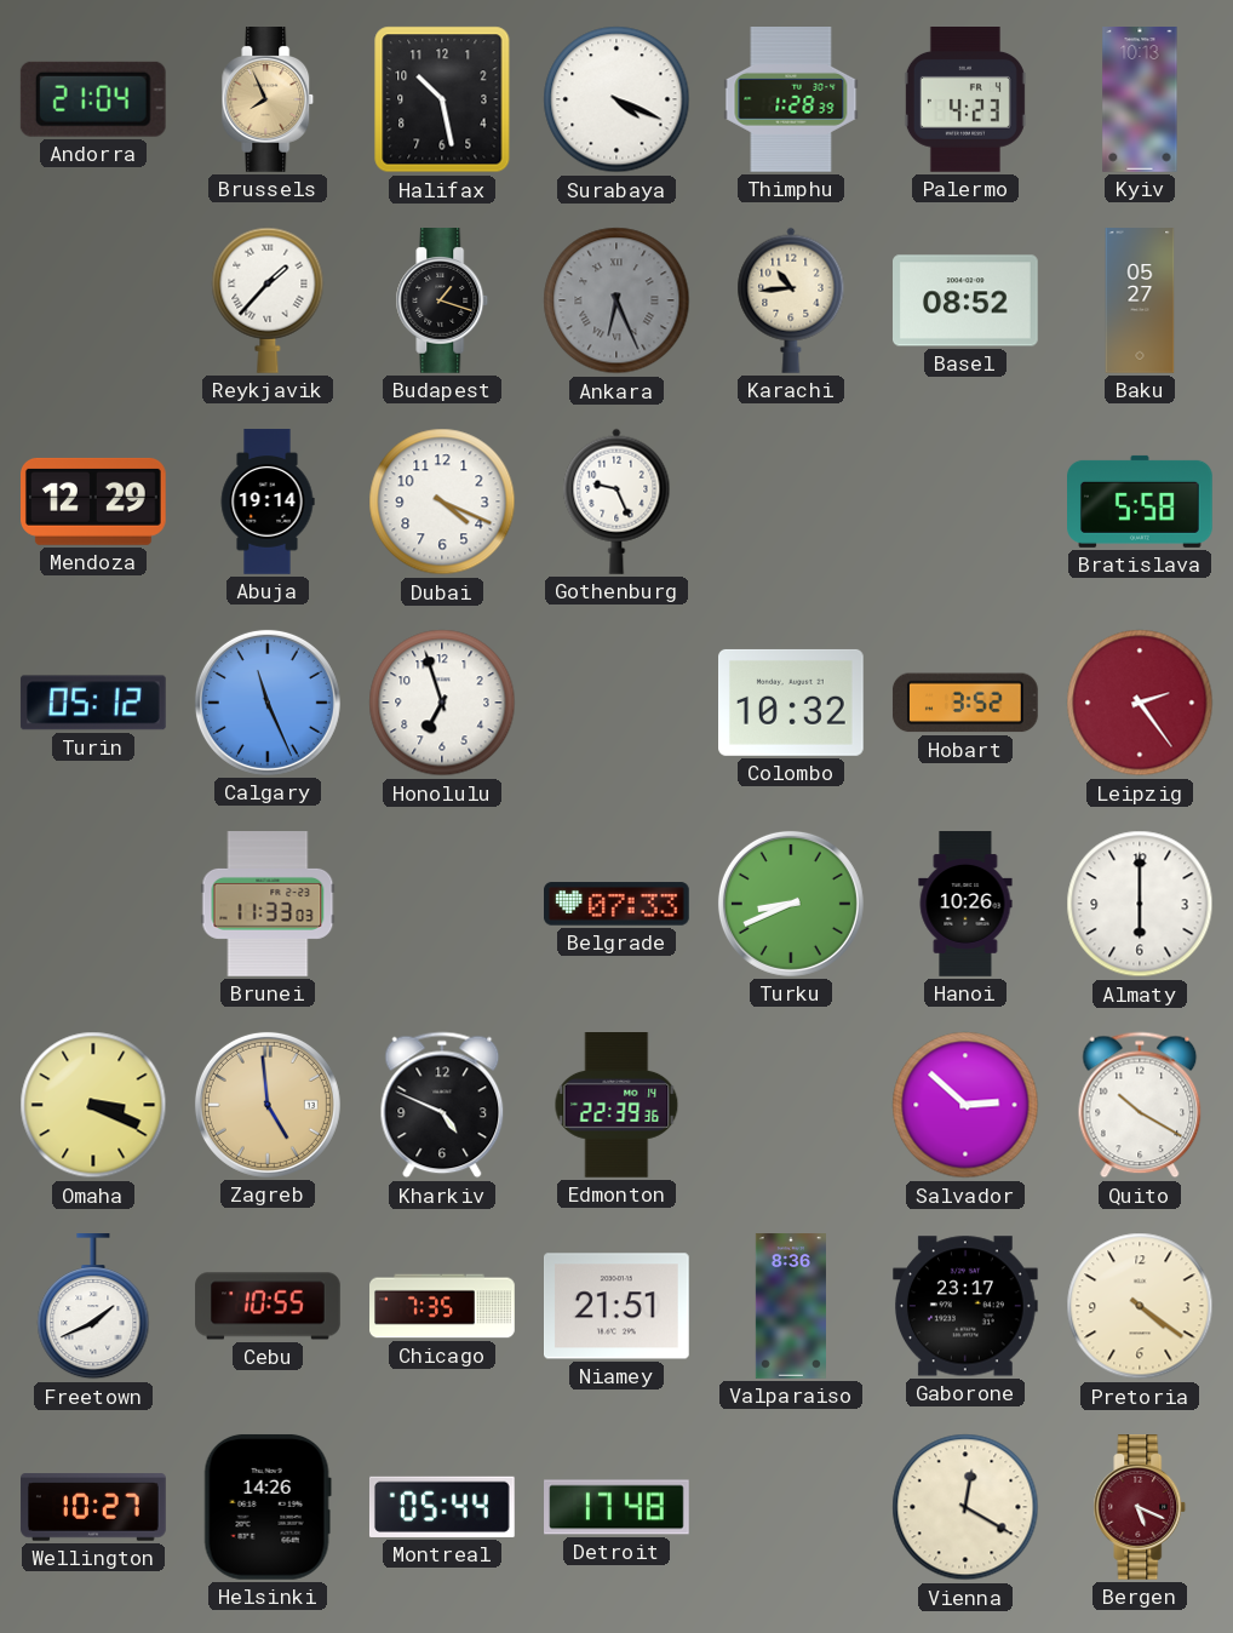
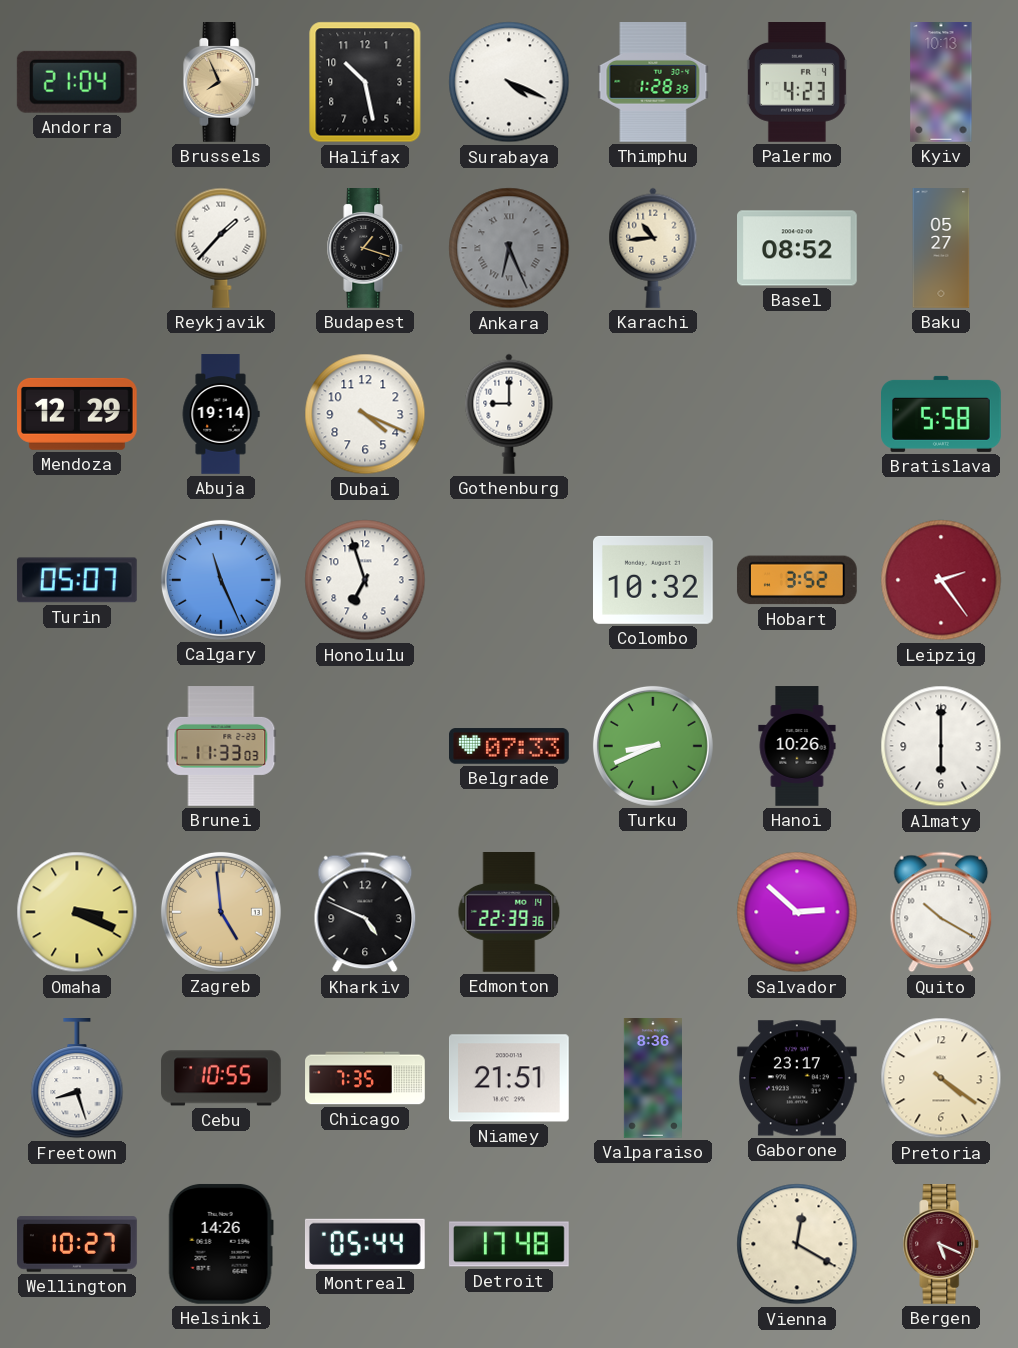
Gothenburg: 9:26 -> 9:00
Turin: 05:12 -> 05:07
Freetown: 1:41 -> 8:27
